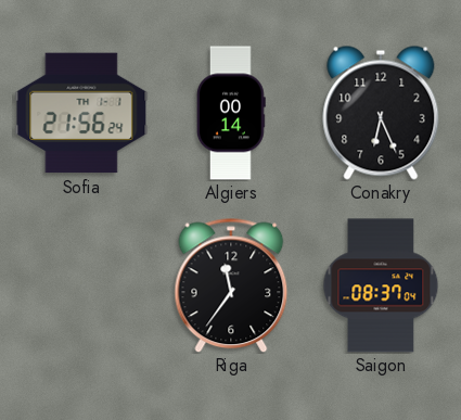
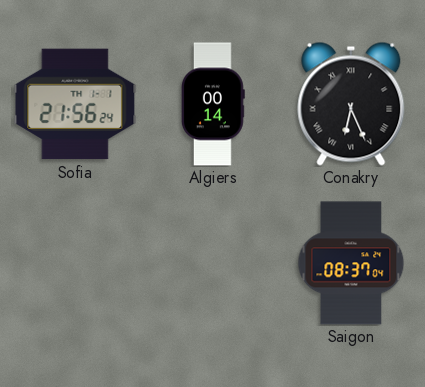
Conakry numerals: Arabic -> Roman
Riga: 11:36 -> none
